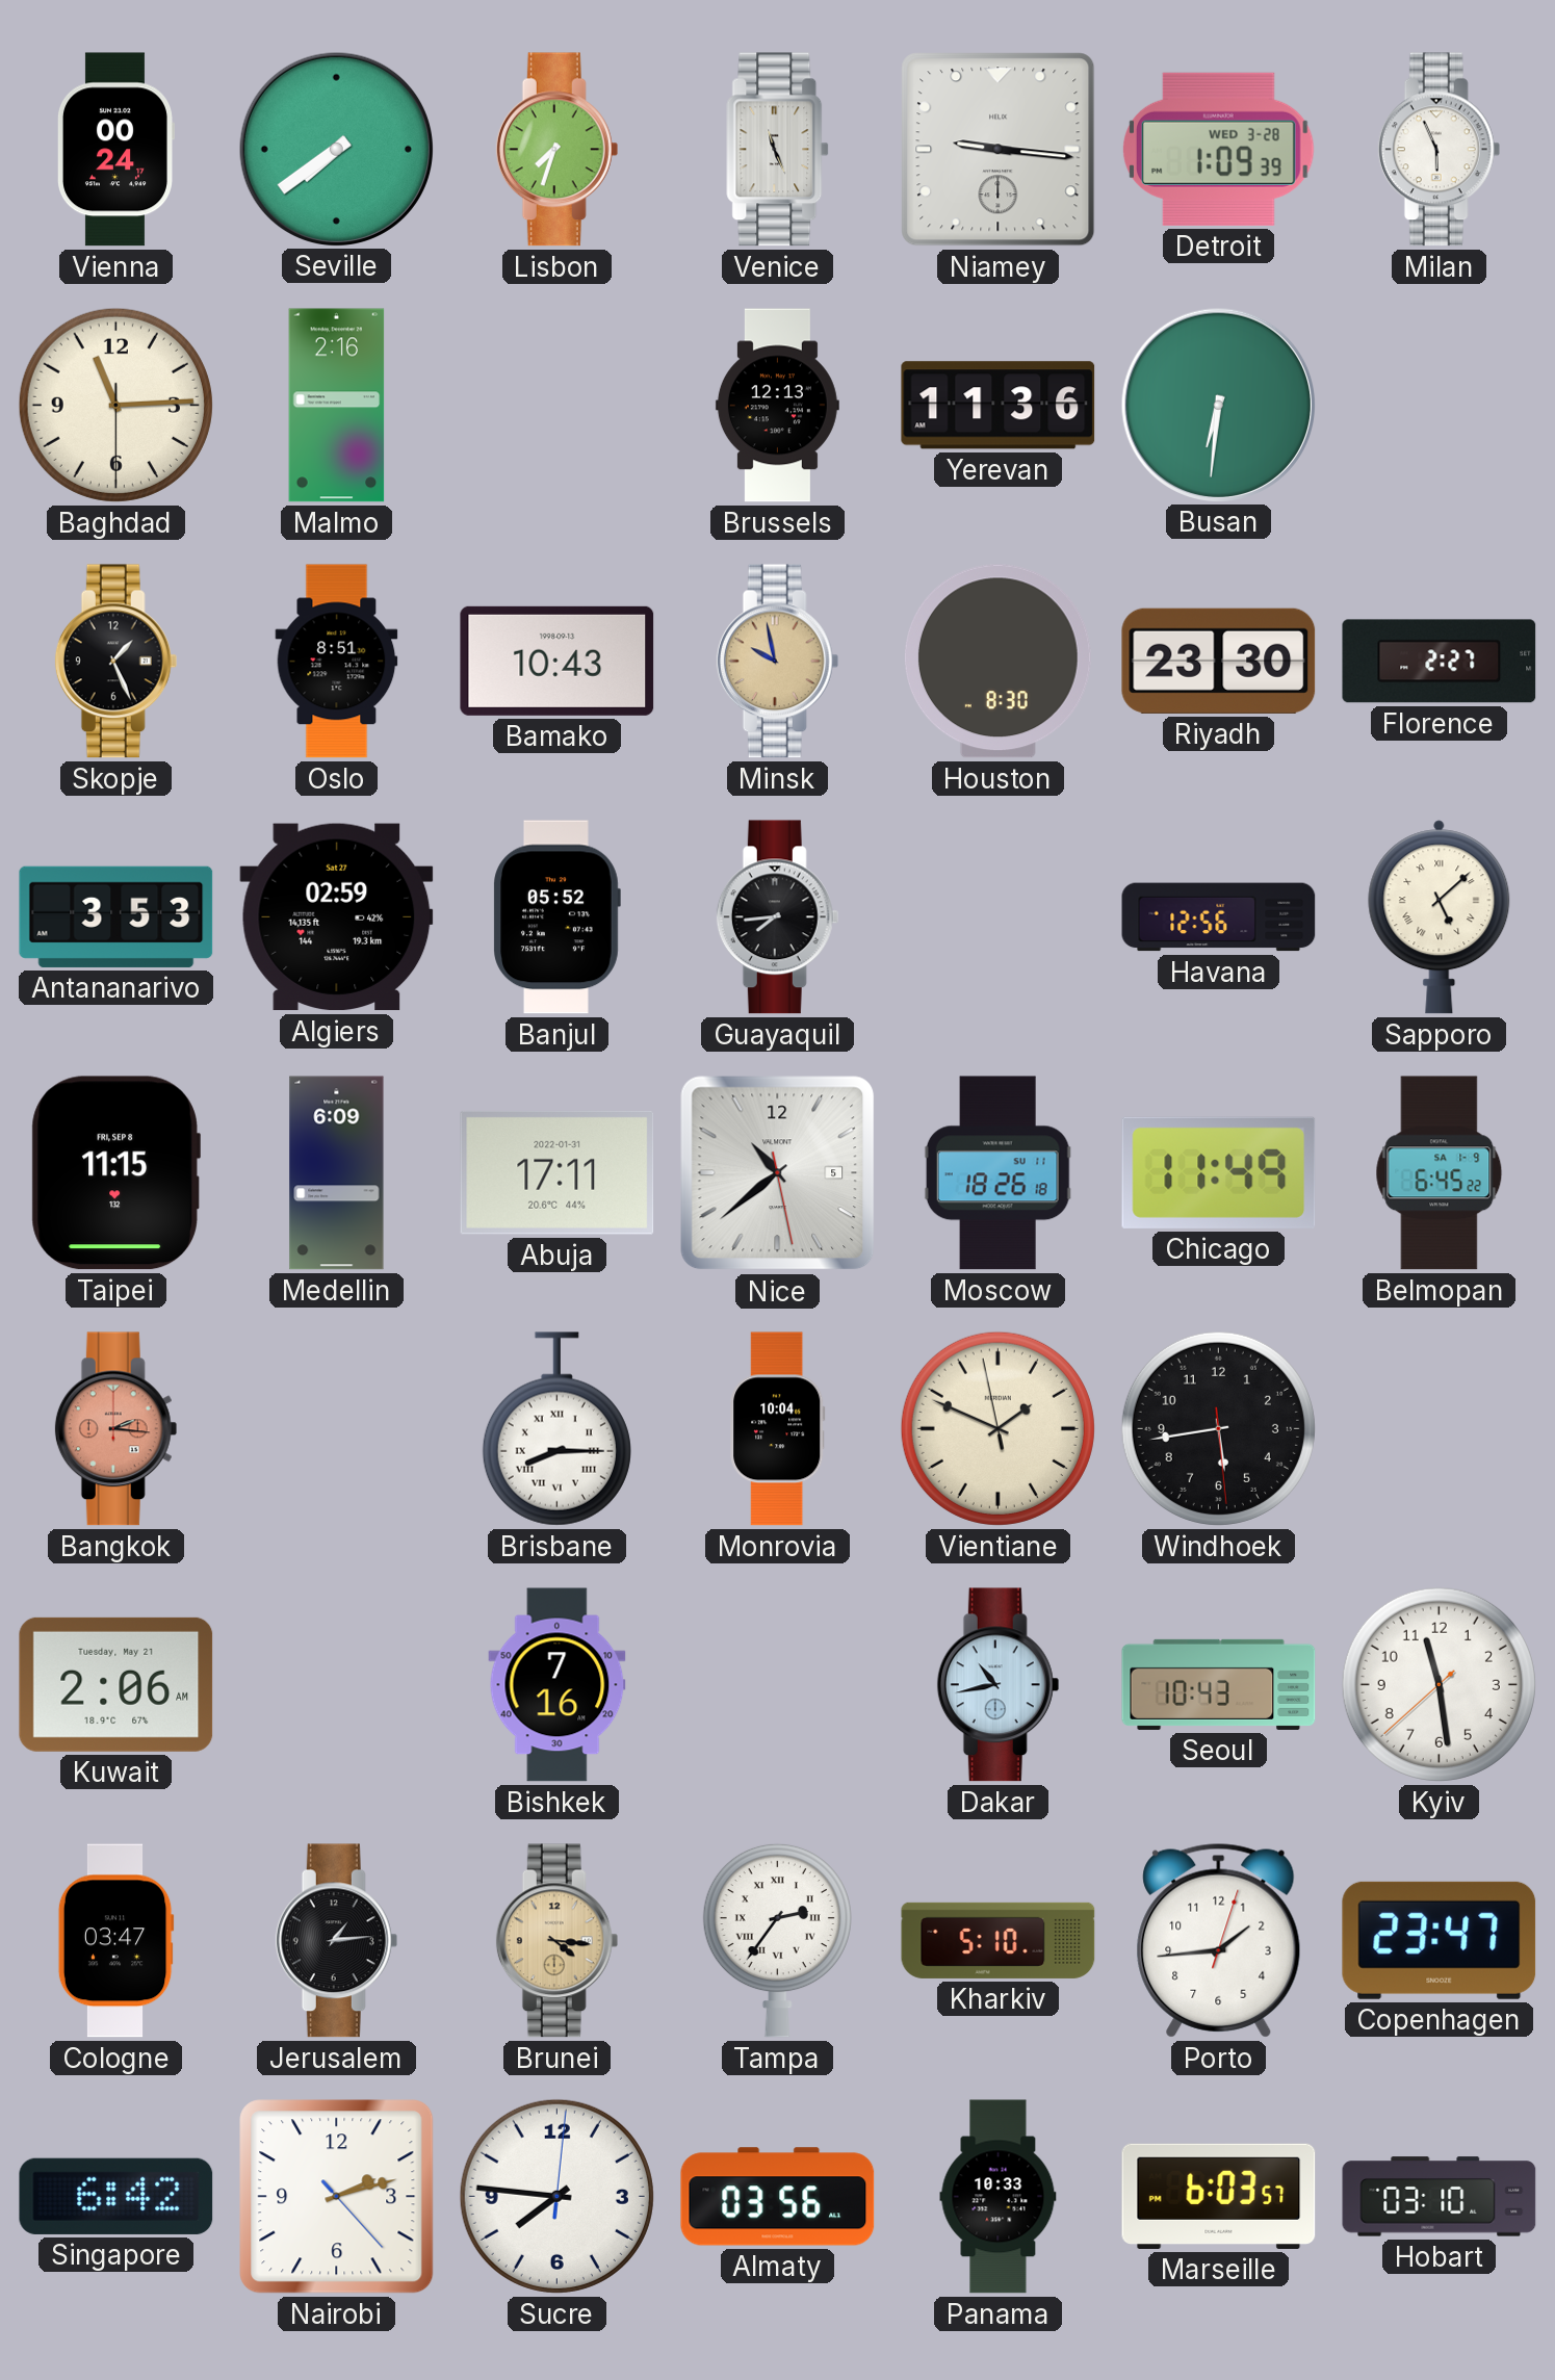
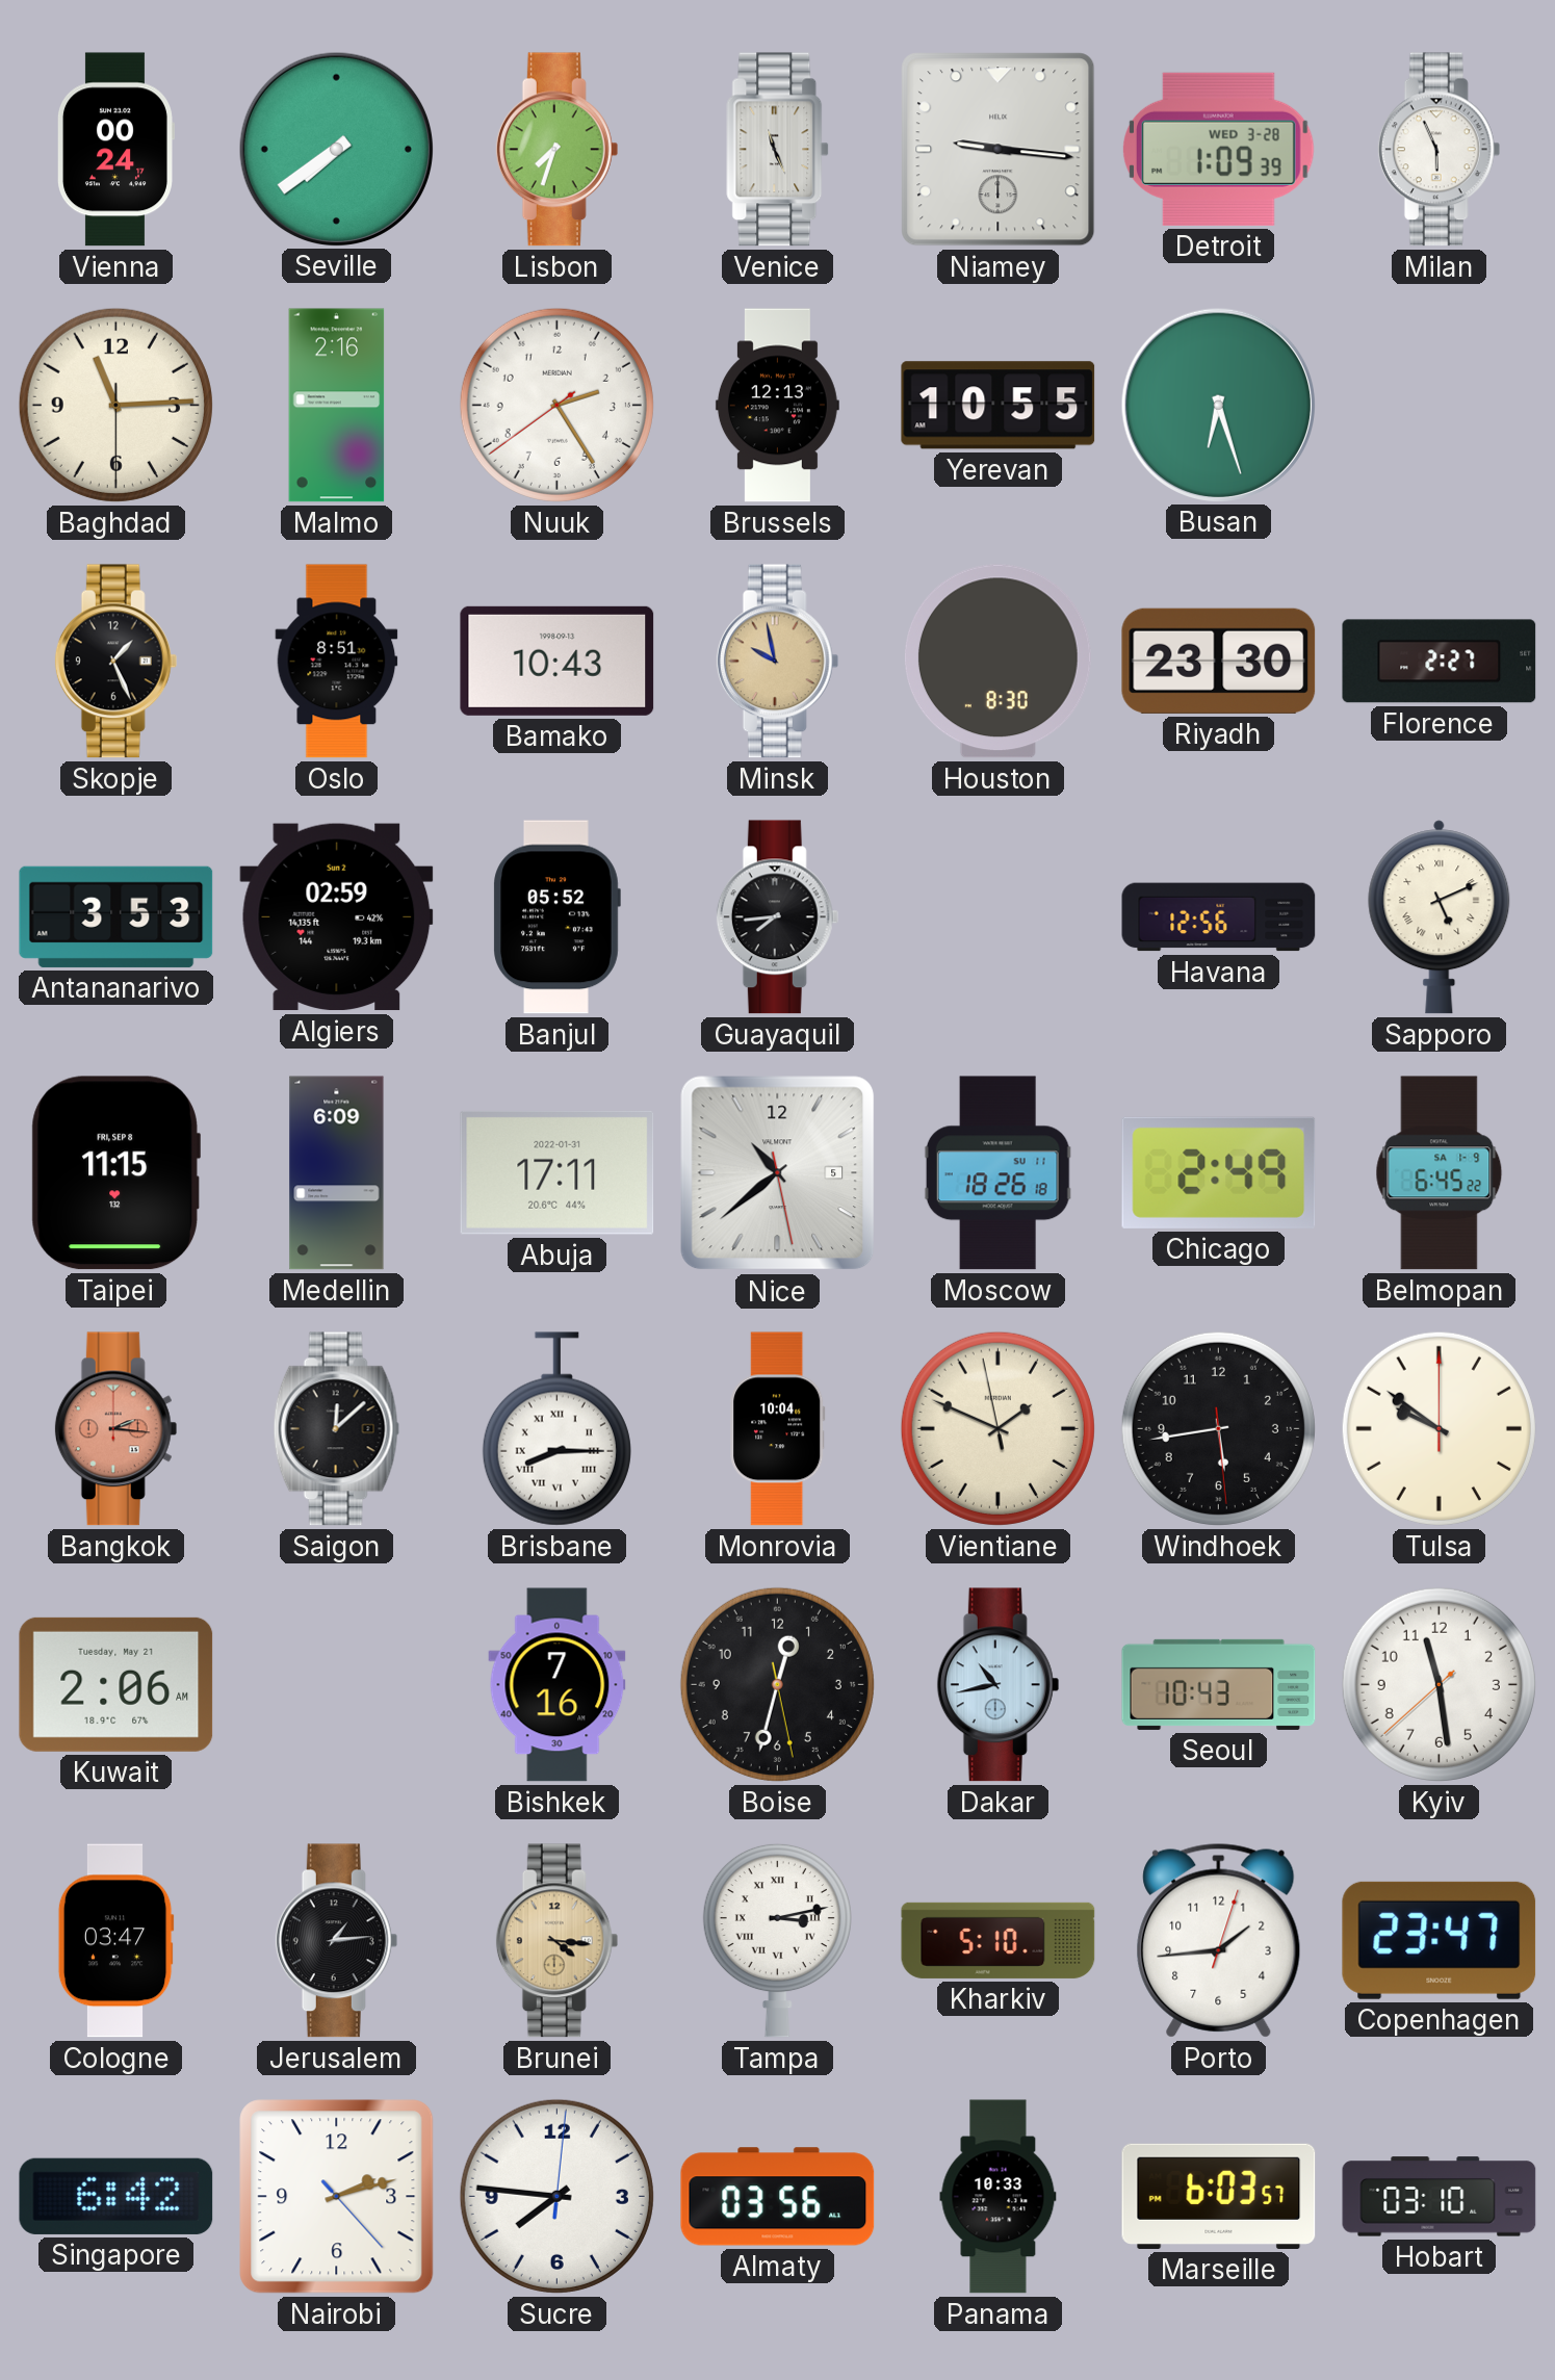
Nuuk: none -> 2:24
Yerevan: 11:36 -> 10:55
Busan: 6:31 -> 6:27
Algiers date: Sat 27 -> Sun 2
Sapporo: 5:08 -> 5:11
Chicago: 11:49 -> 2:49
Saigon: none -> 12:08
Tulsa: none -> 9:51
Boise: none -> 12:32
Tampa: 2:36 -> 3:13
